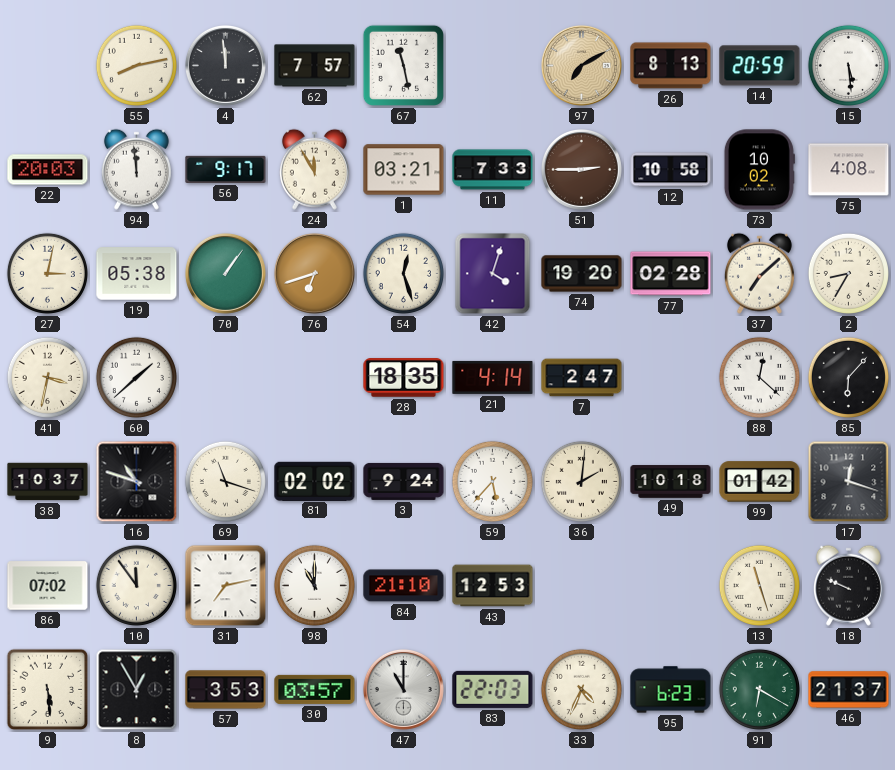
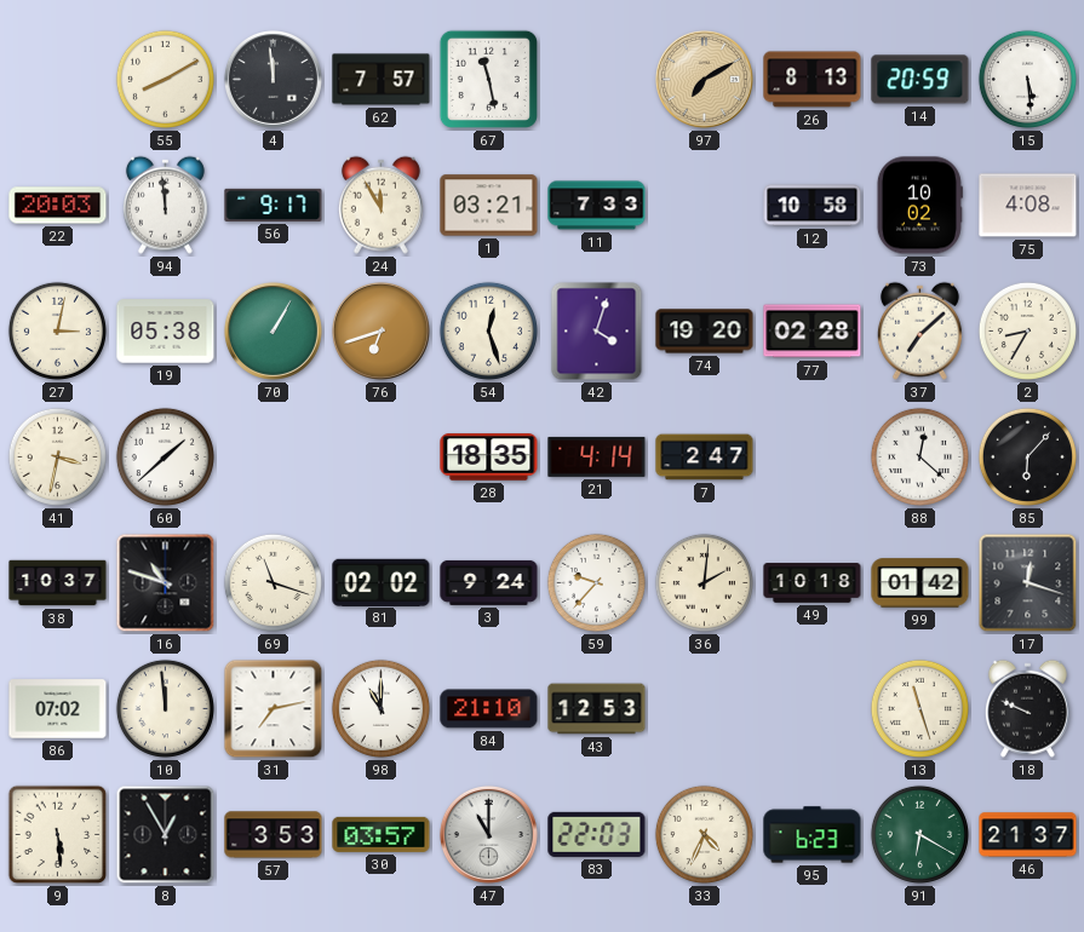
55: 8:13 -> 8:10
51: 2:45 -> none
70: 1:06 -> 1:05
59: 5:37 -> 9:37
10: 11:54 -> 11:59
